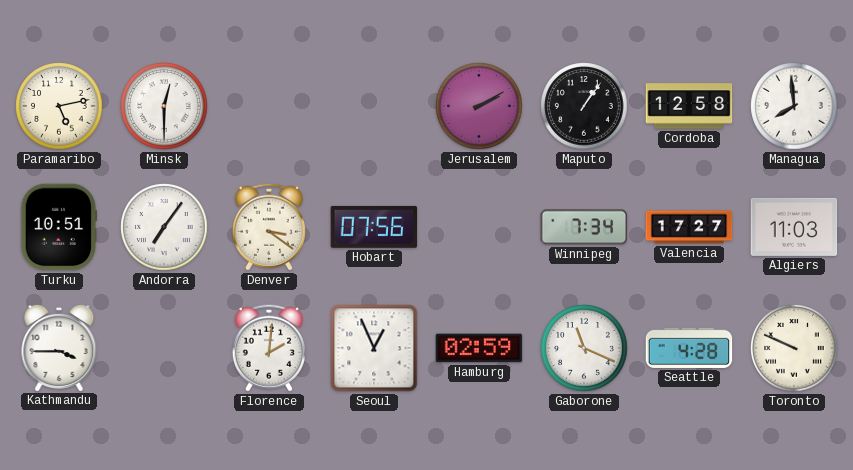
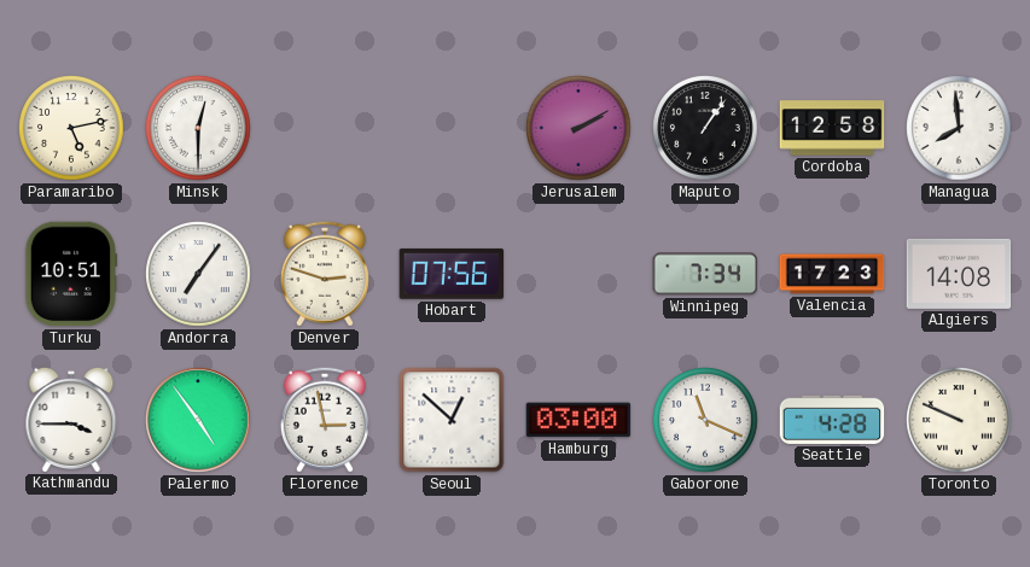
Denver: 3:21 -> 2:48
Valencia: 17:27 -> 17:23
Algiers: 11:03 -> 14:08
Palermo: none -> 4:54
Florence: 2:01 -> 2:58
Seoul: 12:56 -> 12:52
Hamburg: 02:59 -> 03:00
